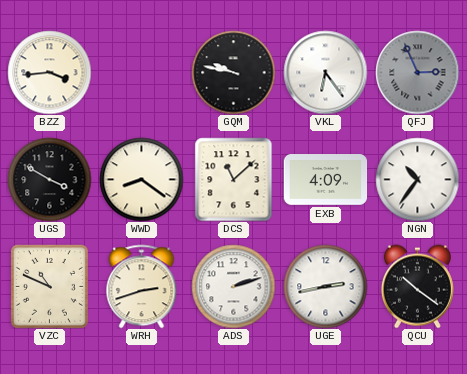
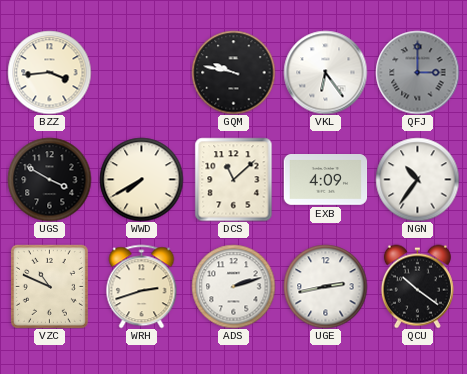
QFJ: 2:56 -> 3:00
WWD: 8:21 -> 7:40
